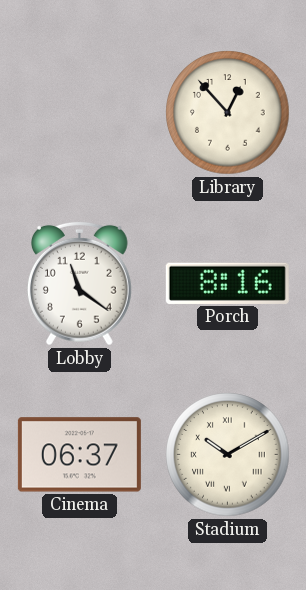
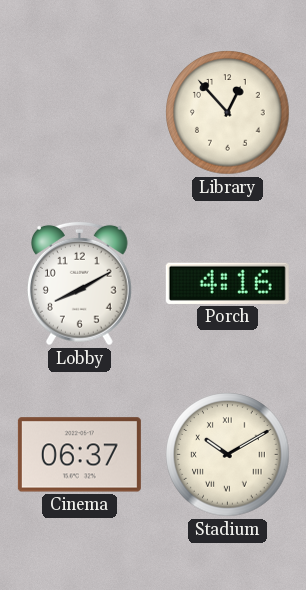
Lobby: 11:21 -> 8:10
Porch: 8:16 -> 4:16
